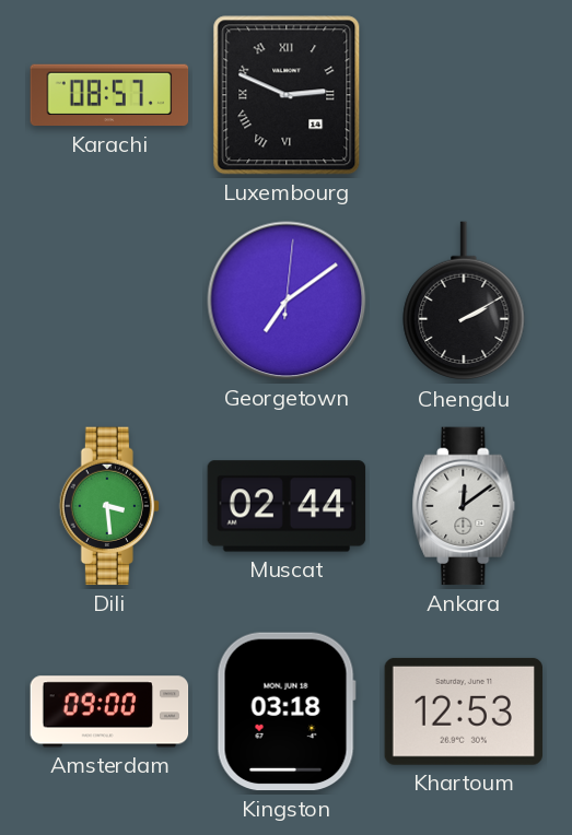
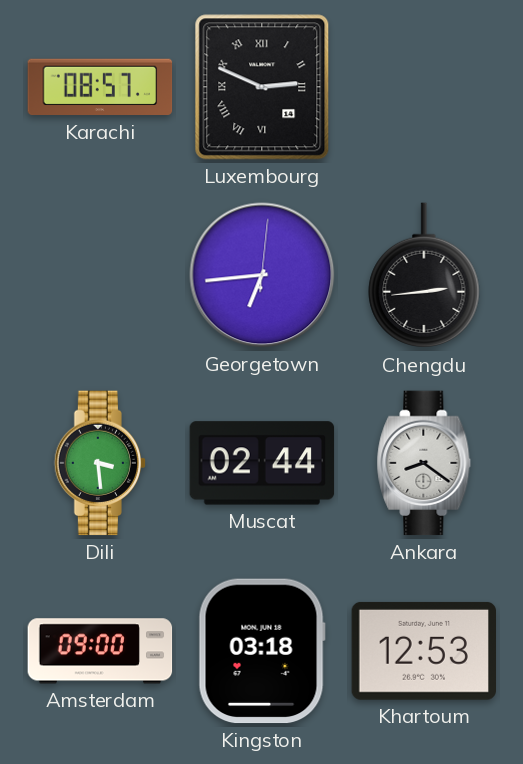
Georgetown: 7:09 -> 6:44
Chengdu: 2:10 -> 2:44
Ankara: 12:09 -> 8:21
